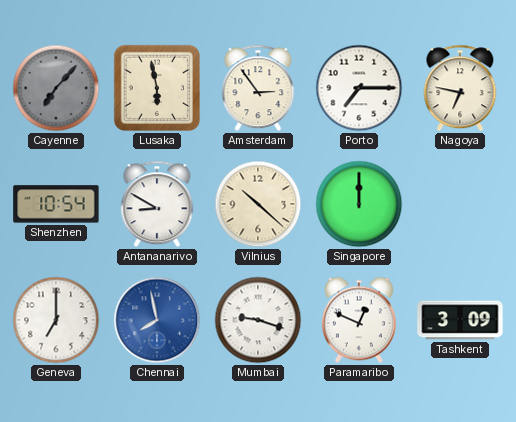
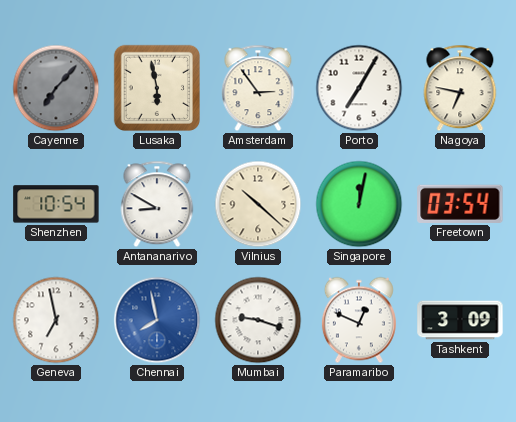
Porto: 7:15 -> 7:05
Singapore: 12:00 -> 12:02
Freetown: none -> 03:54
Geneva: 7:00 -> 6:58
